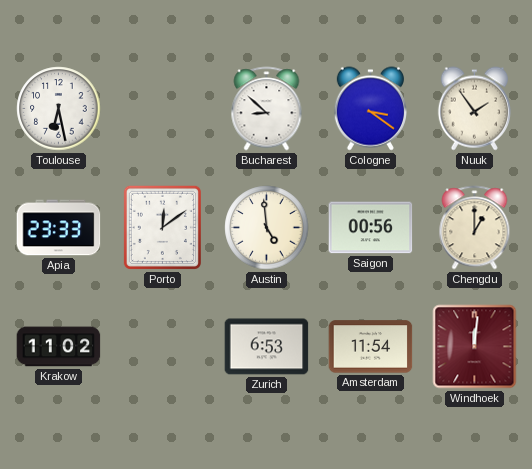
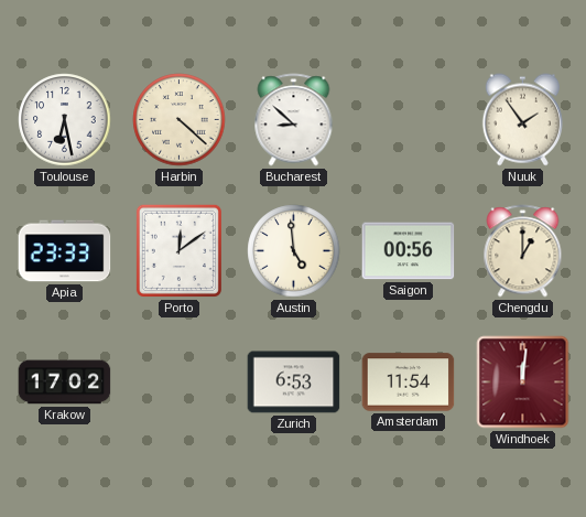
Harbin: none -> 4:22
Cologne: 3:21 -> none
Krakow: 11:02 -> 17:02
